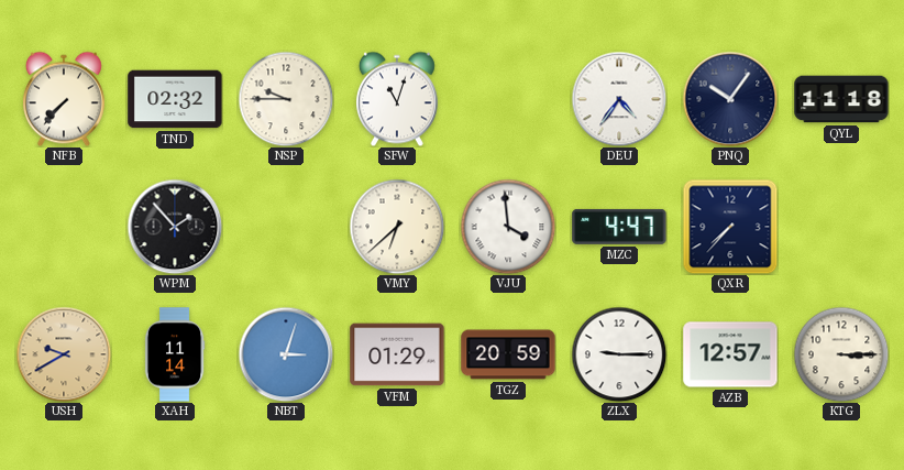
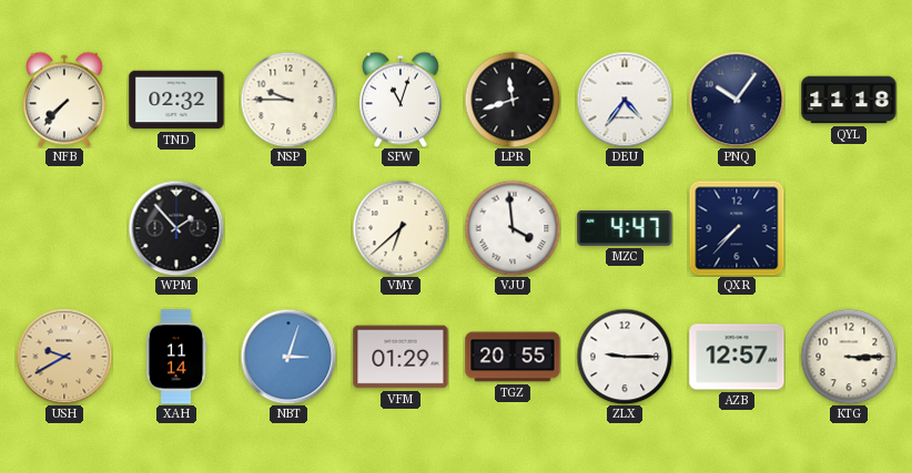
LPR: none -> 11:42
TGZ: 20:59 -> 20:55
